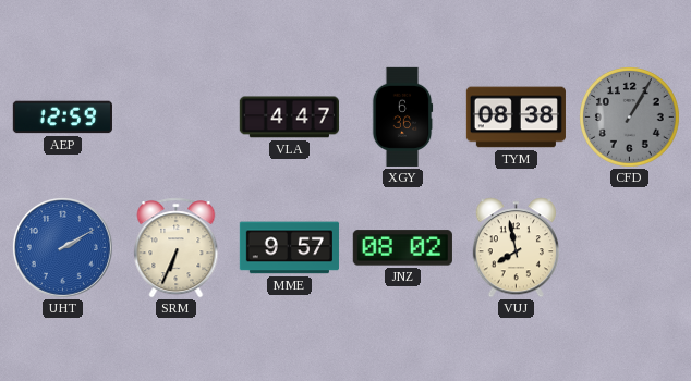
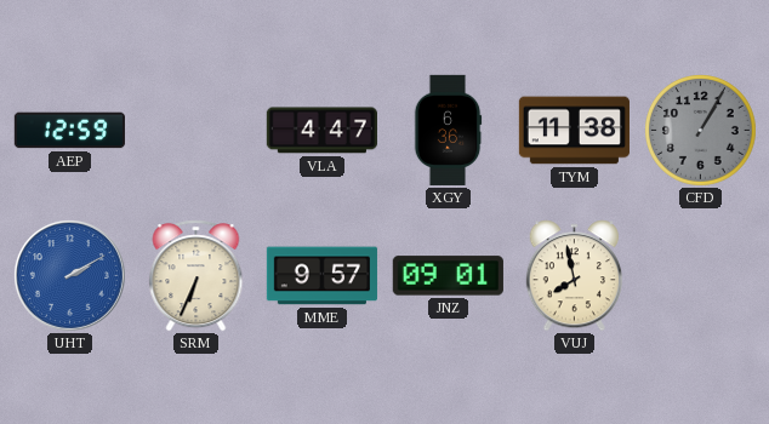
TYM: 08:38 -> 11:38
JNZ: 08:02 -> 09:01
